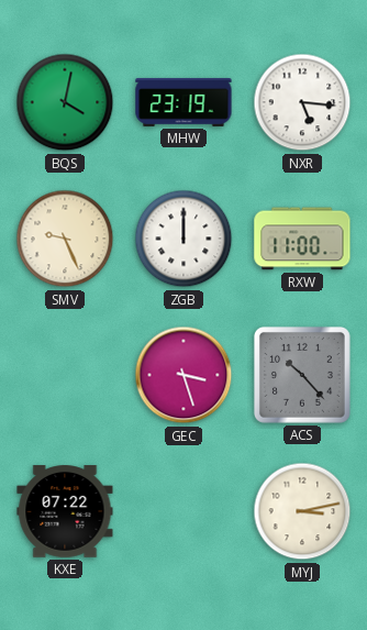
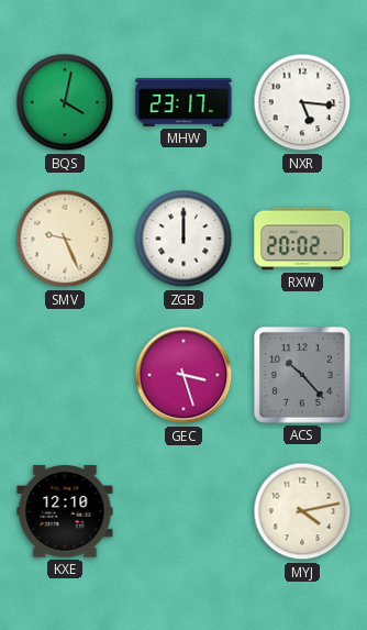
MHW: 23:19 -> 23:17
RXW: 11:00 -> 20:02
KXE: 07:22 -> 12:10
MYJ: 3:13 -> 4:13
